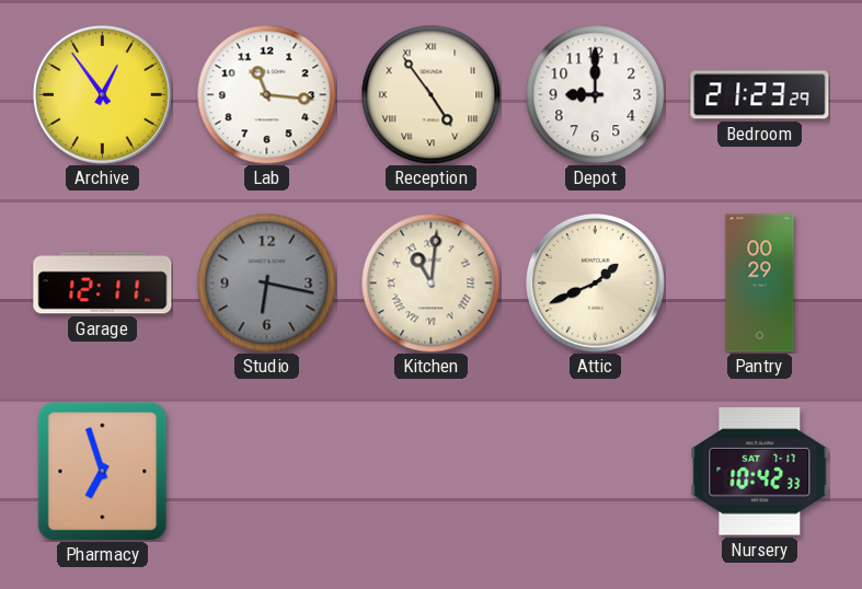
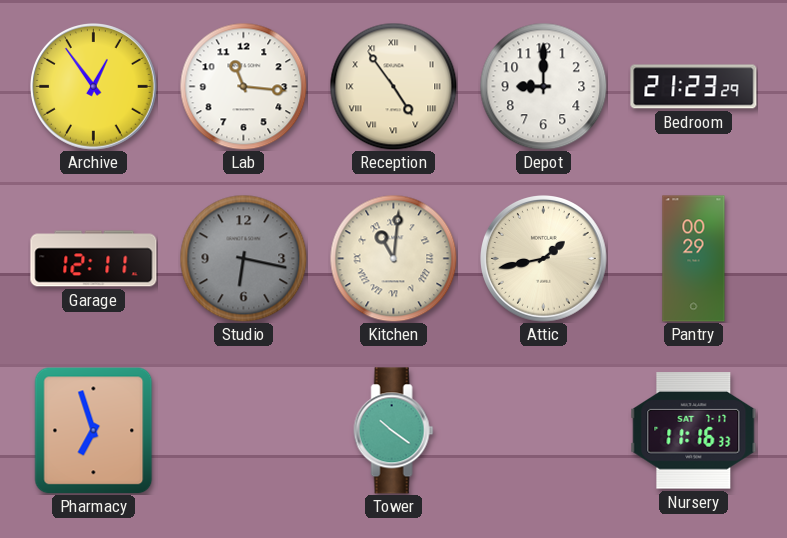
Attic: 1:41 -> 1:43
Tower: none -> 10:21
Nursery: 10:42 -> 11:16
